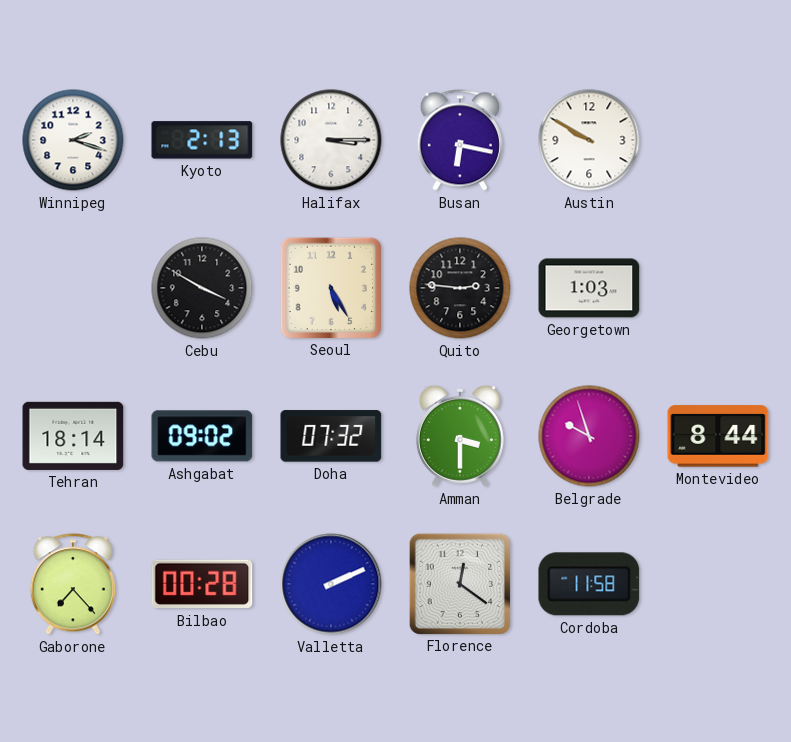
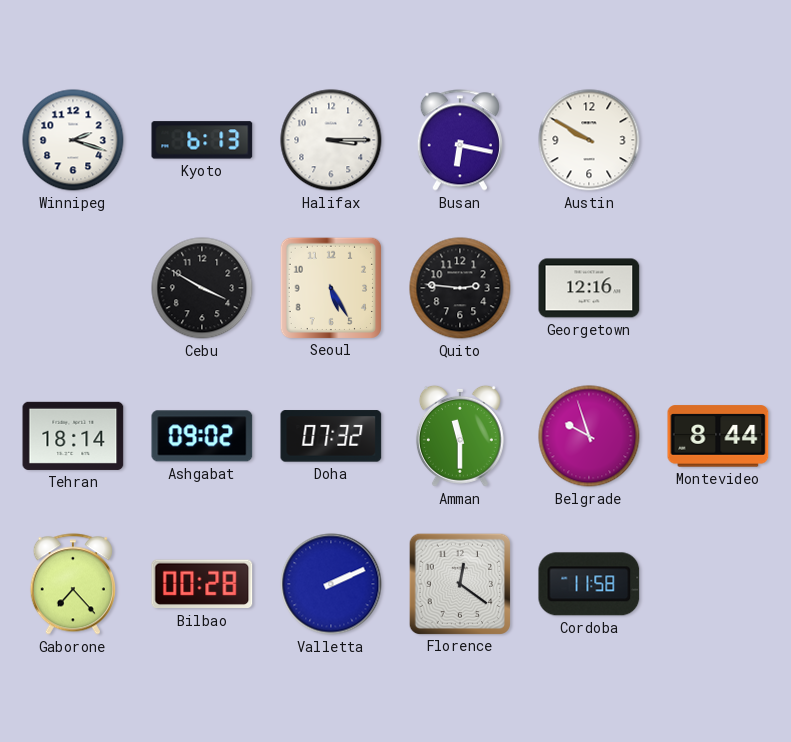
Kyoto: 2:13 -> 6:13
Georgetown: 1:03 -> 12:16
Amman: 3:30 -> 11:30
